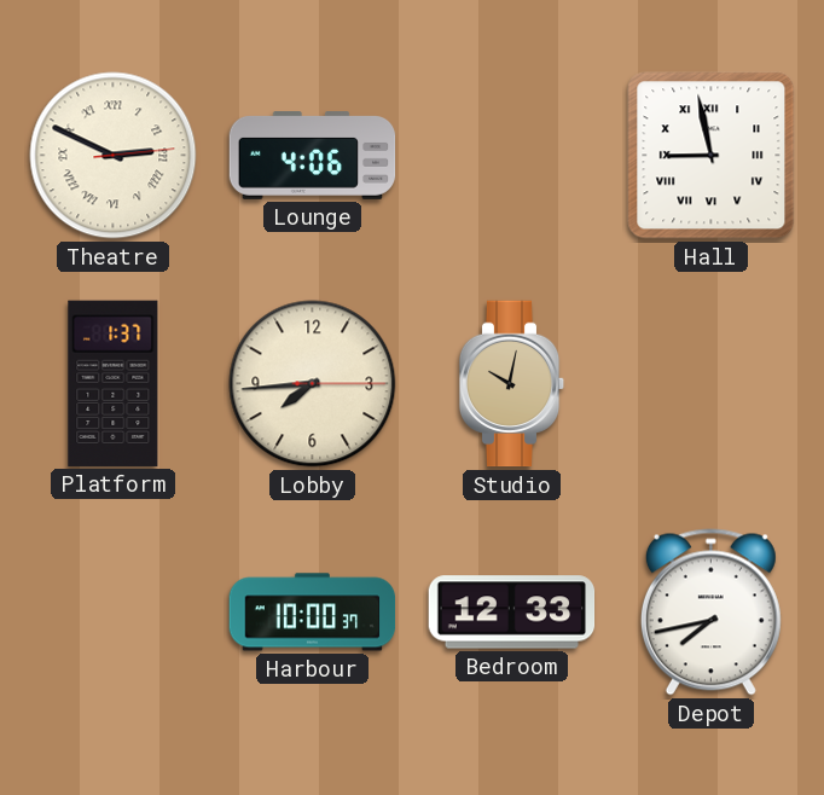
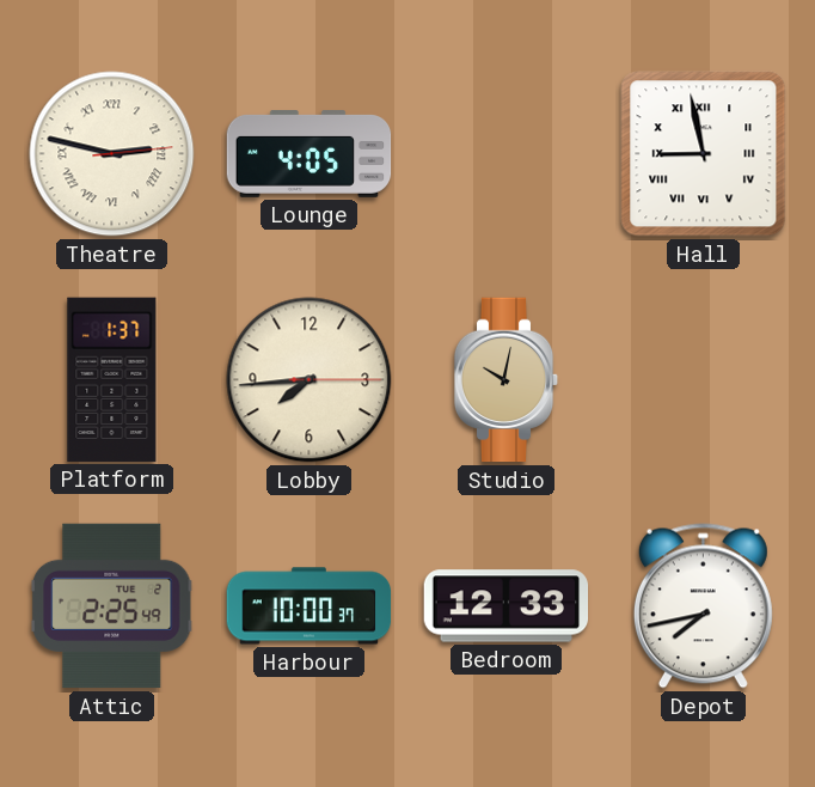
Theatre: 2:49 -> 2:47
Lounge: 4:06 -> 4:05
Attic: none -> 2:25
